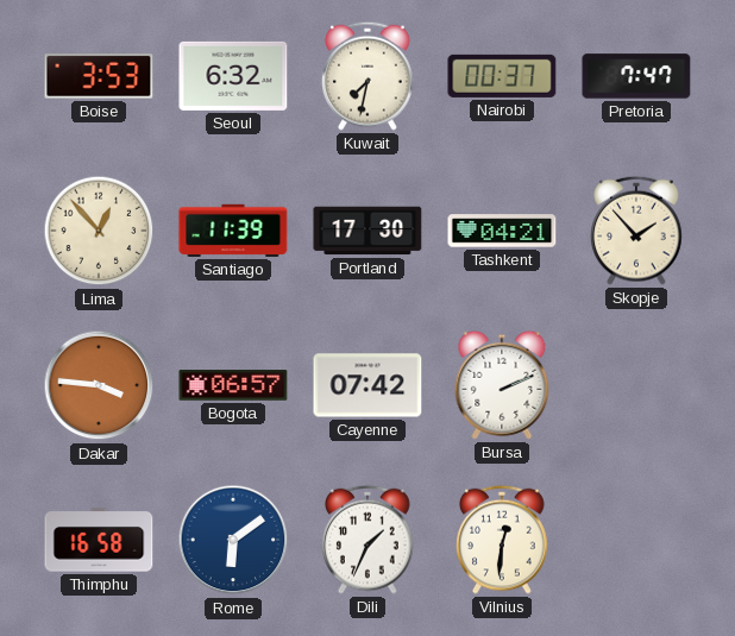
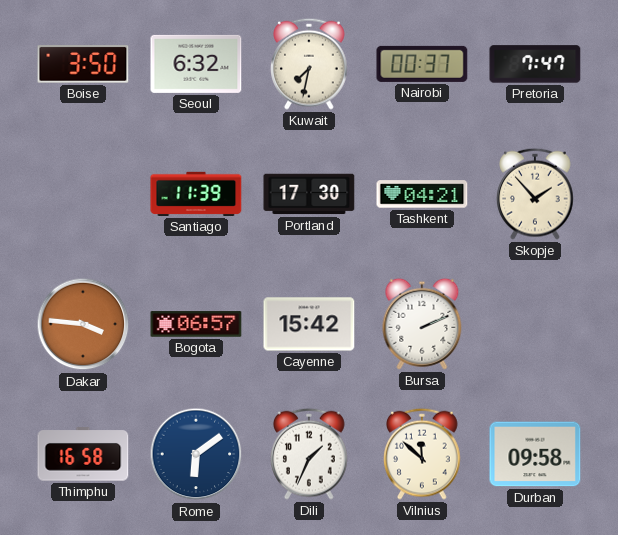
Boise: 3:53 -> 3:50
Lima: 12:53 -> none
Cayenne: 07:42 -> 15:42
Vilnius: 12:31 -> 11:52
Durban: none -> 09:58
